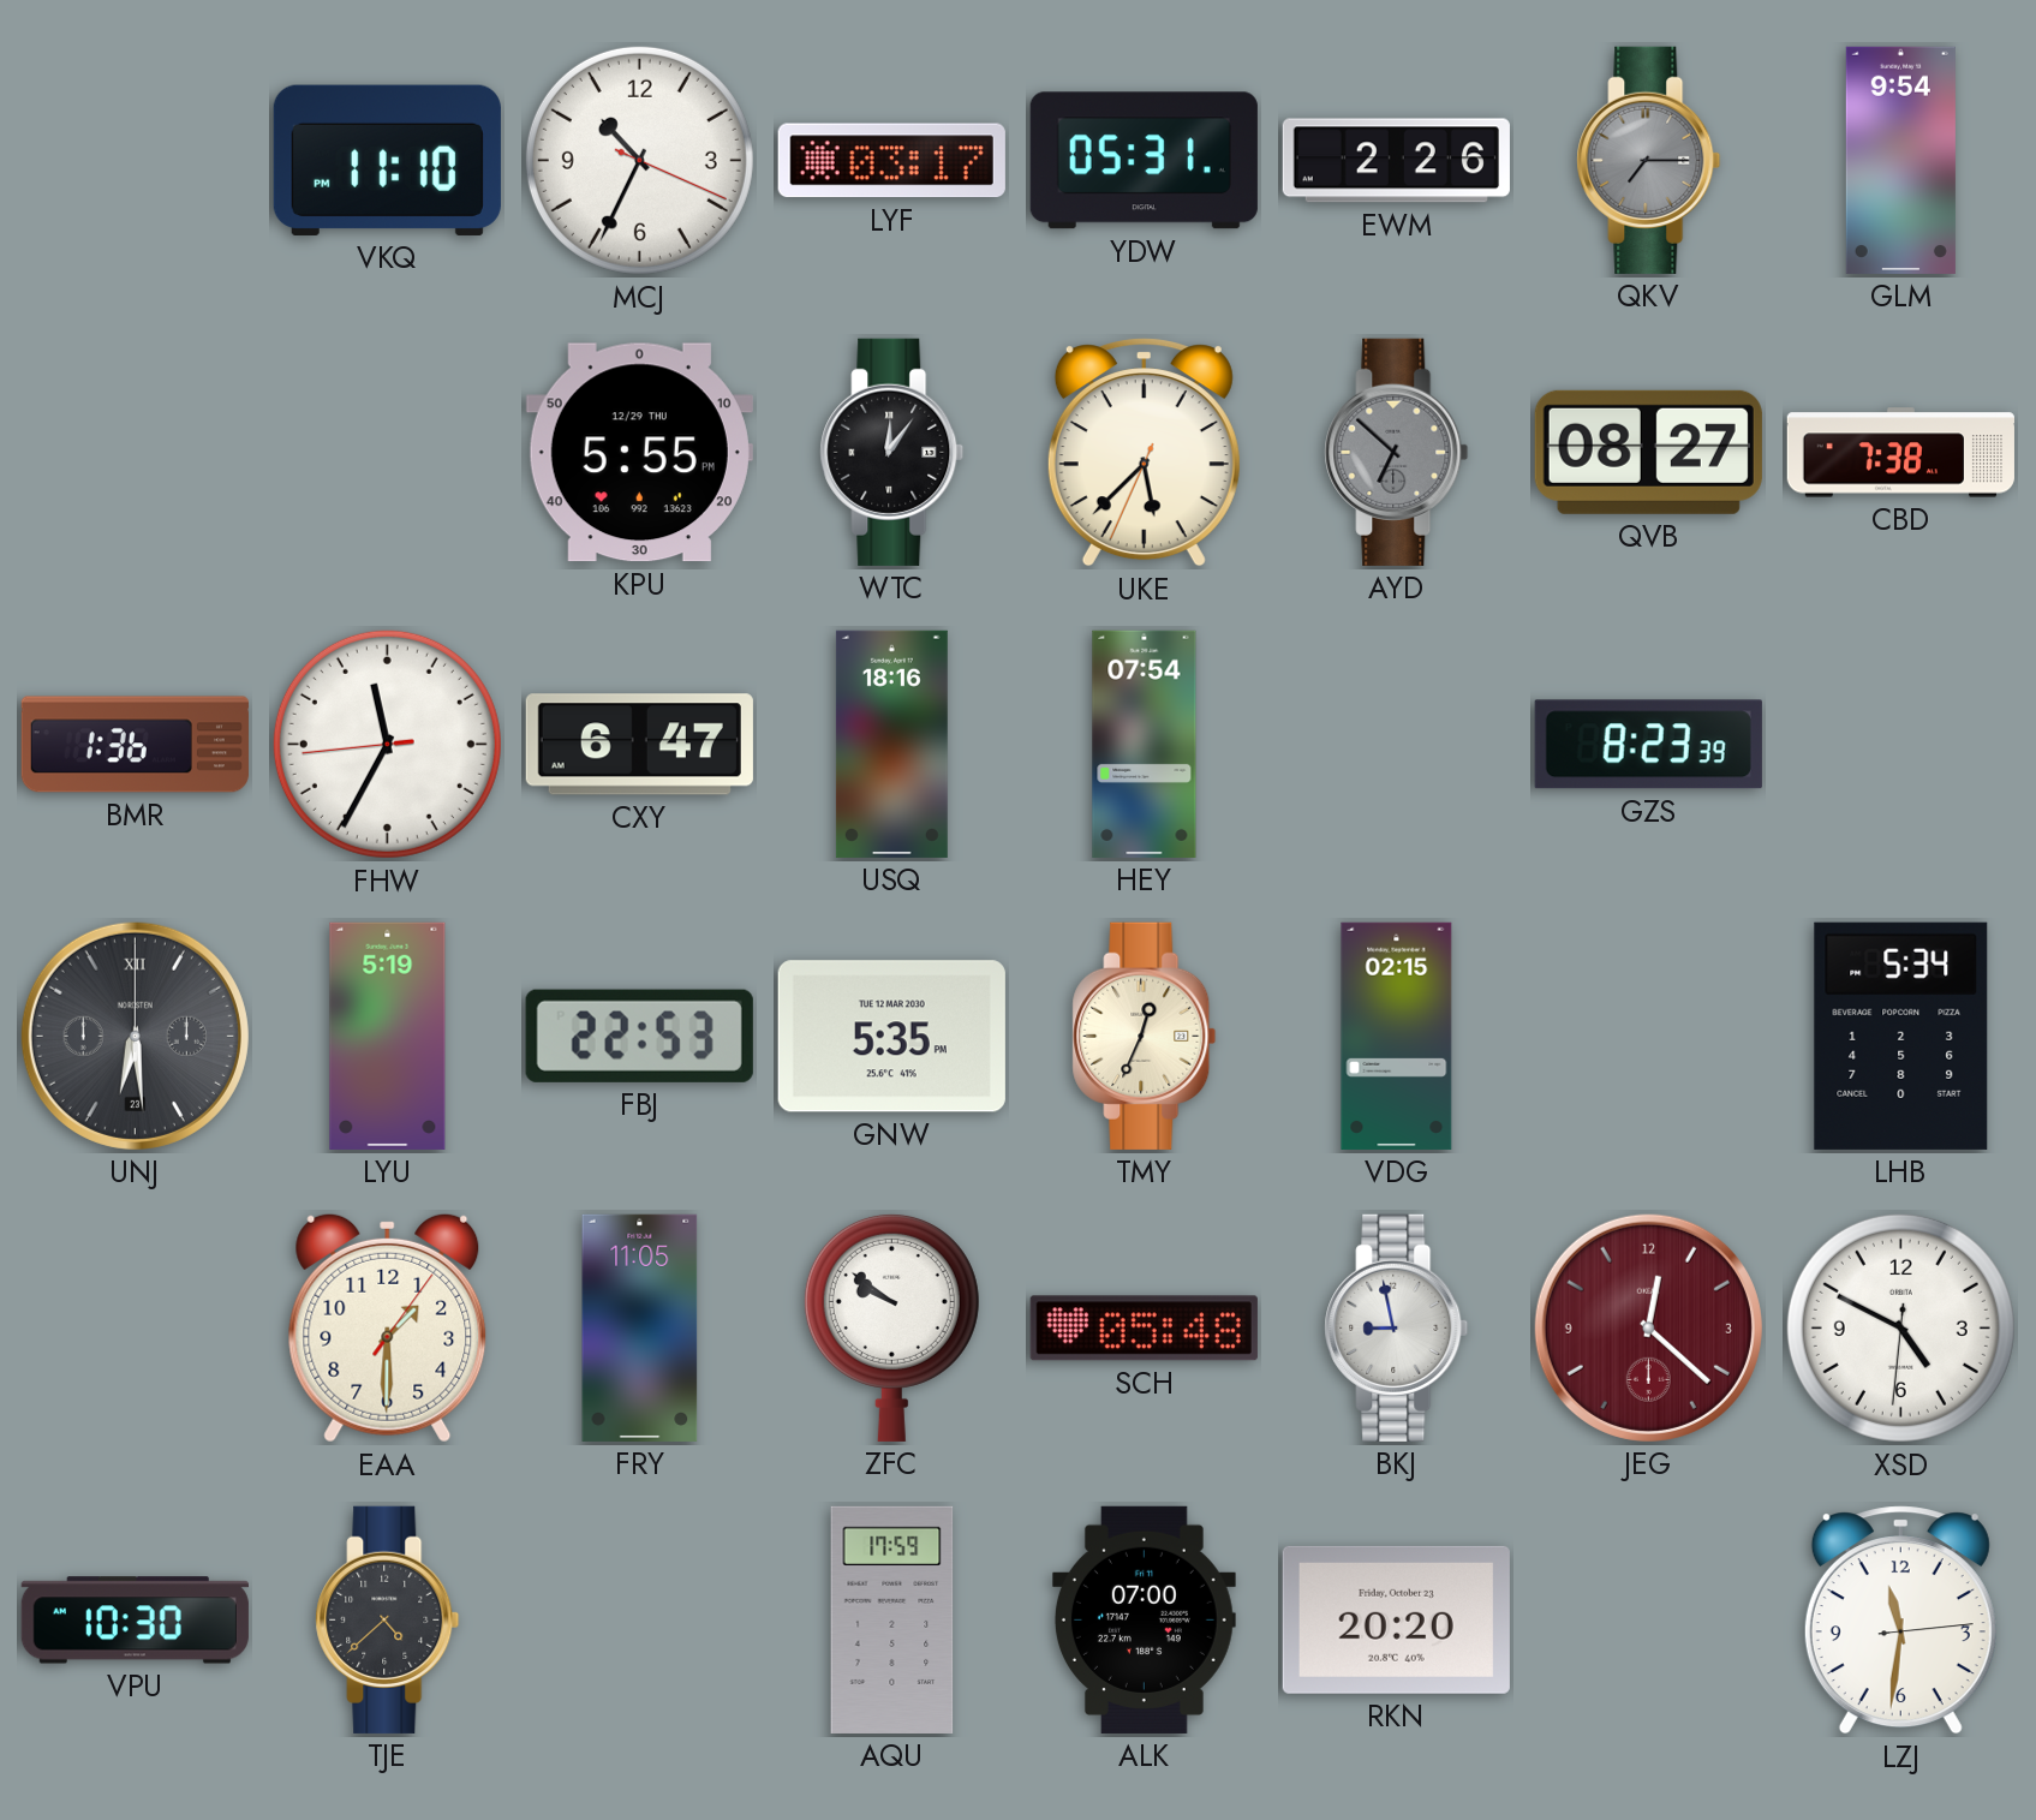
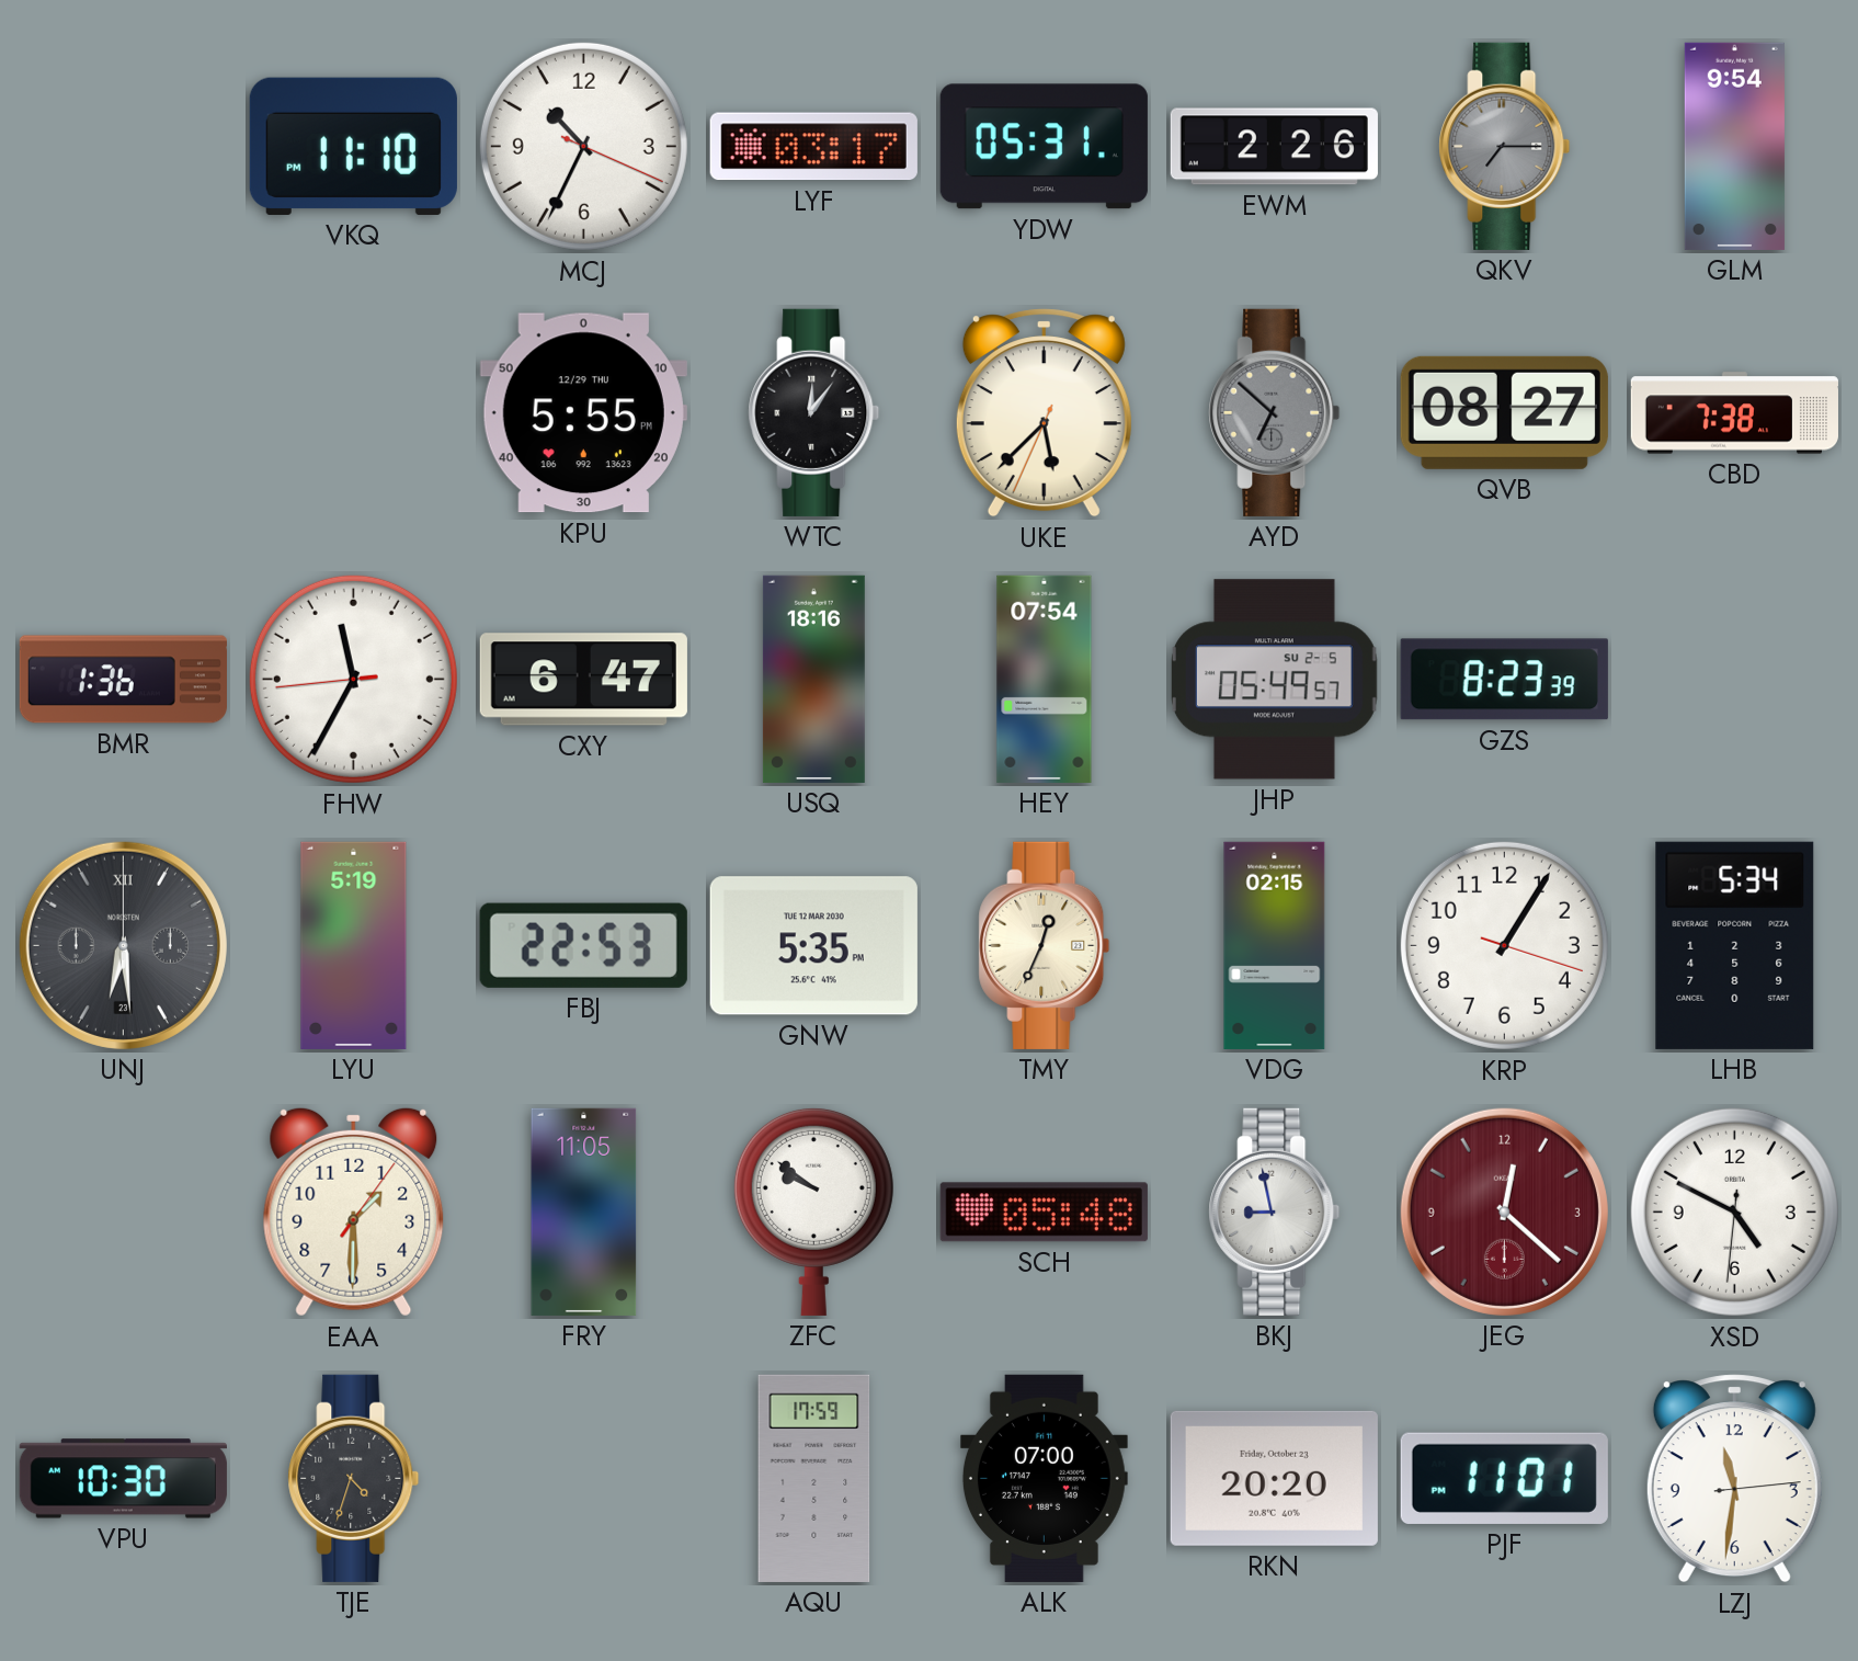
JHP: none -> 05:49
KRP: none -> 1:05
TJE: 4:38 -> 4:33
PJF: none -> 11:01
